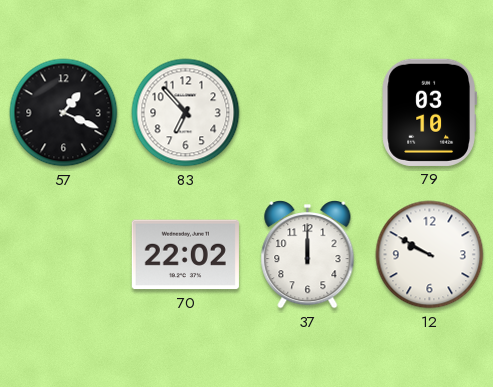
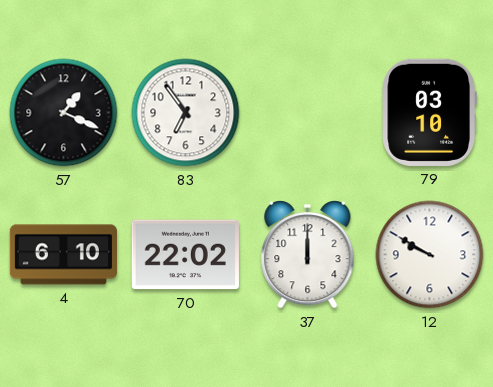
83: 6:53 -> 6:54
4: none -> 6:10
